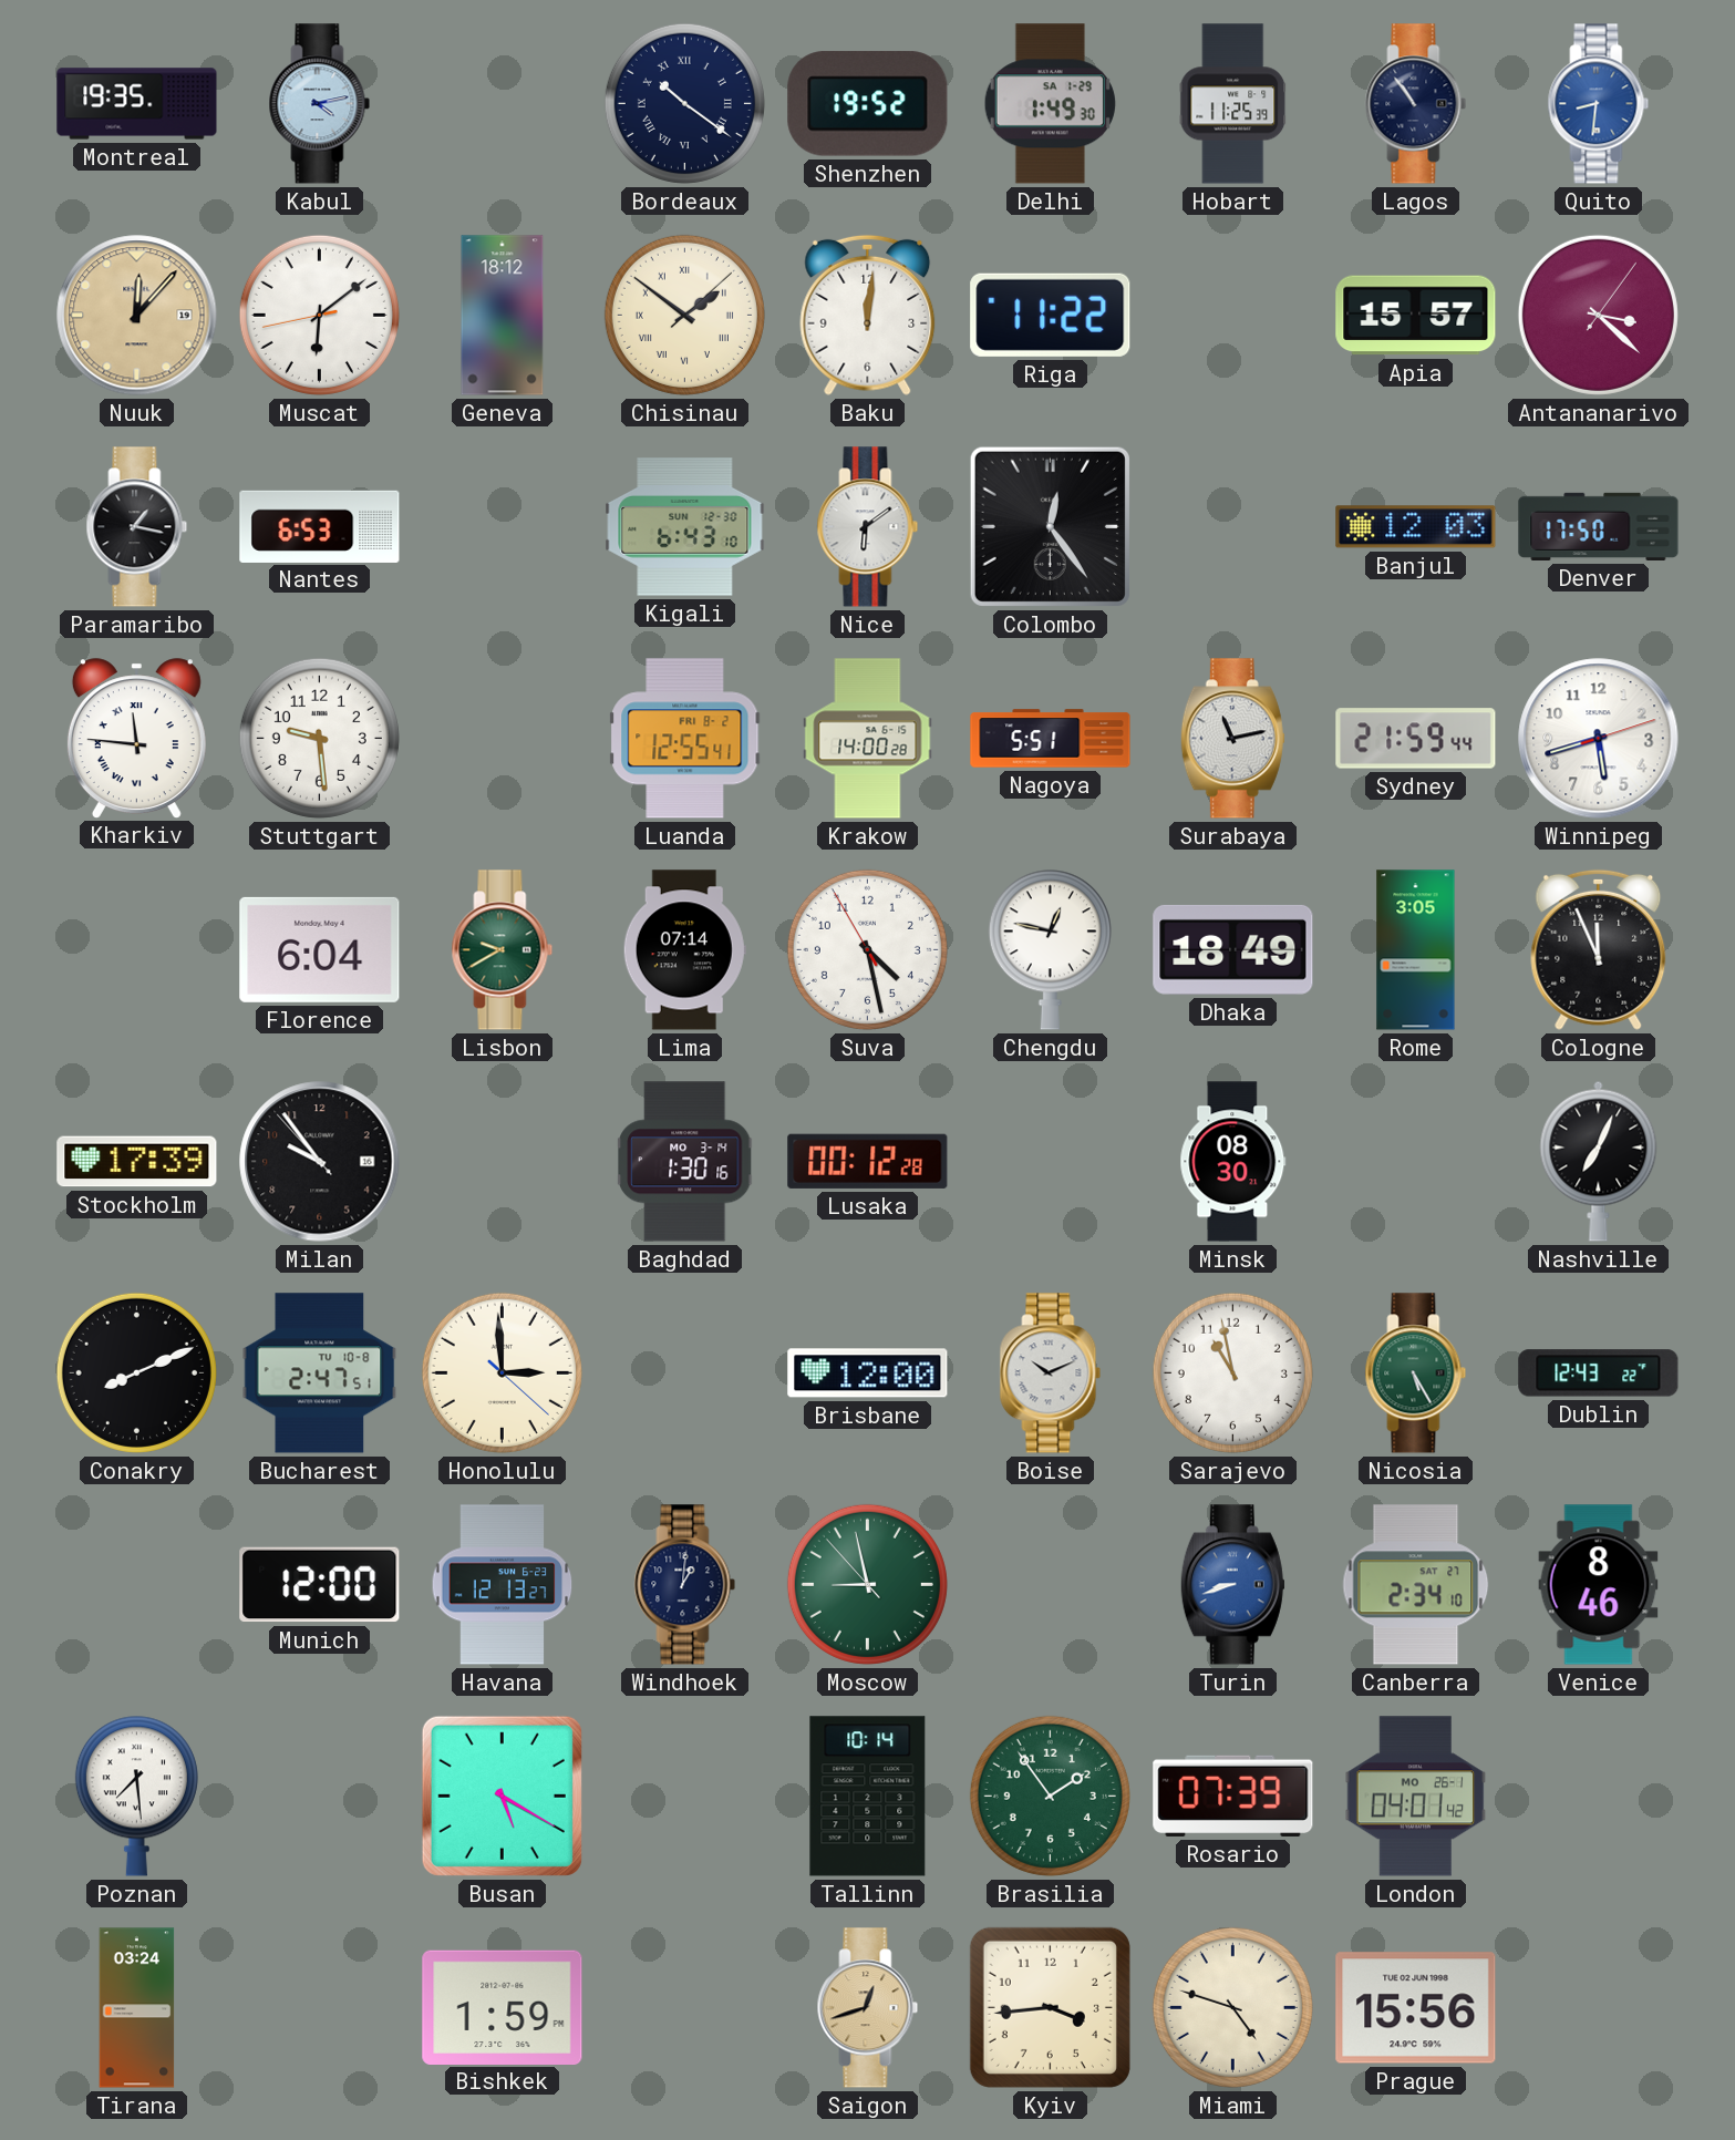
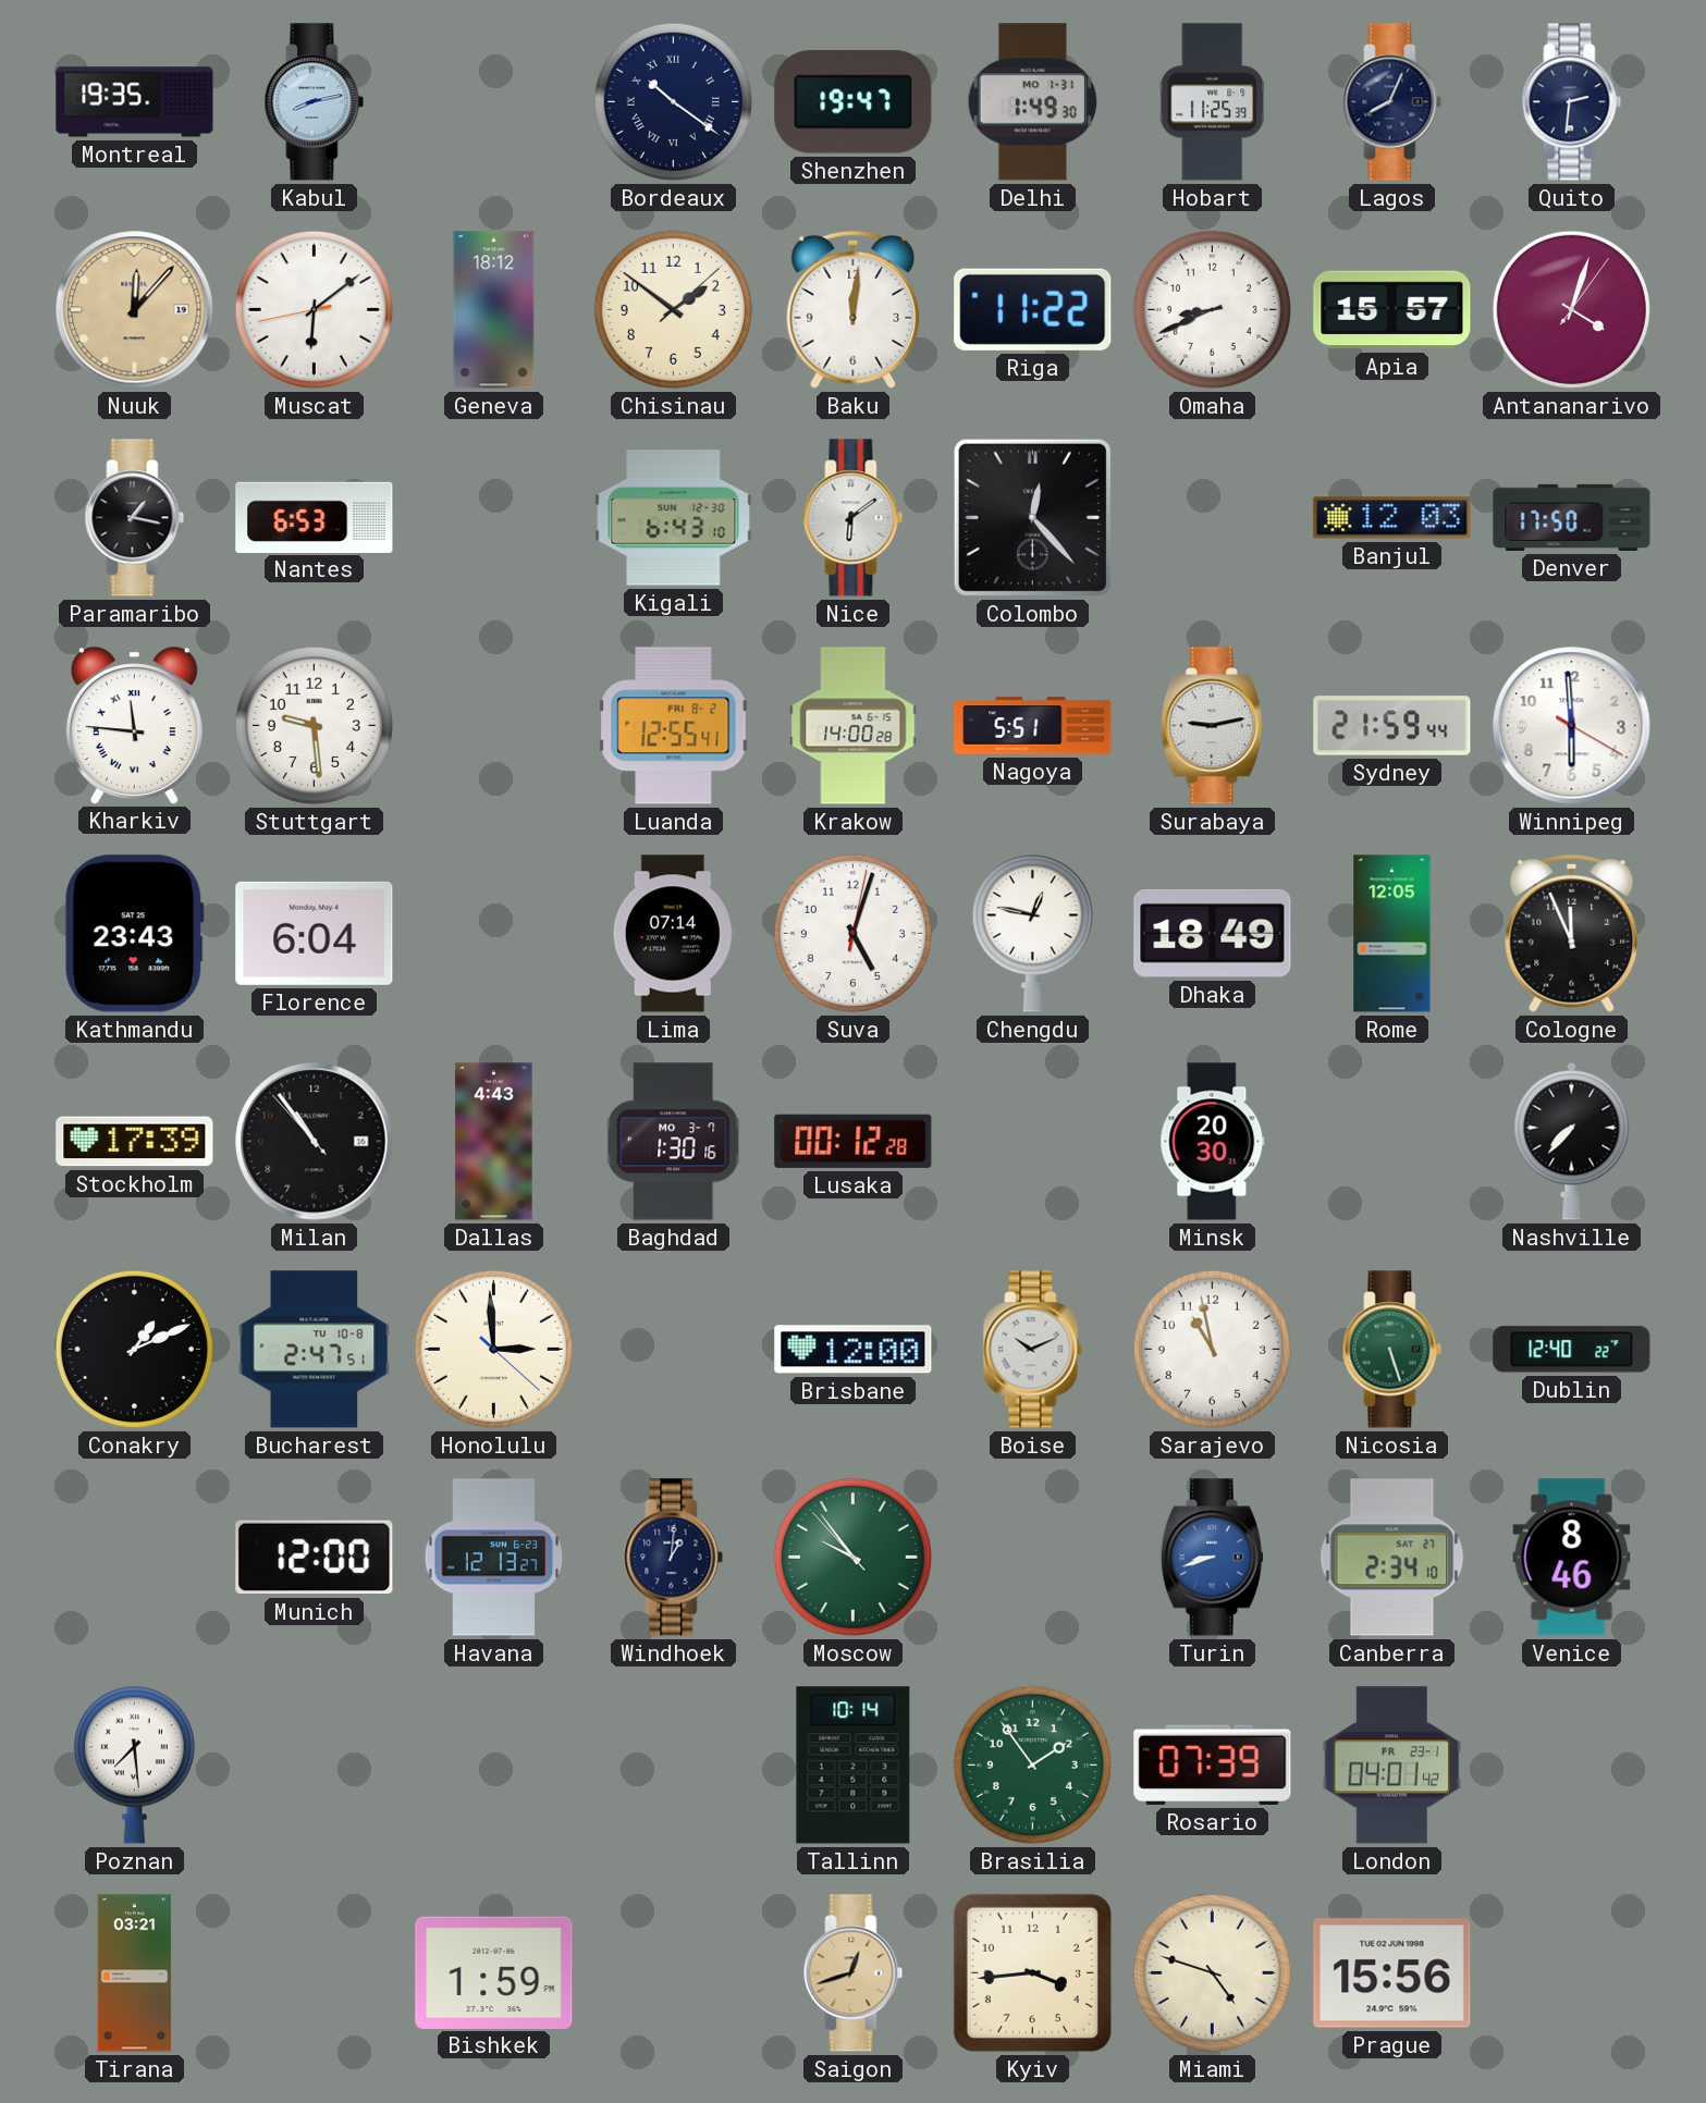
Kabul: 4:13 -> 8:13
Shenzhen: 19:52 -> 19:47
Delhi date: SA 1-29 -> MO 1-31
Lagos: 10:54 -> 8:04
Quito: 8:31 -> 2:31
Quito dial: blue -> navy
Chisinau numerals: Roman -> Arabic
Omaha: none -> 8:41
Antananarivo: 3:22 -> 4:03
Colombo: 12:24 -> 12:23
Surabaya: 11:13 -> 9:13
Winnipeg: 5:42 -> 5:59
Kathmandu: none -> 23:43
Lisbon: 9:40 -> none
Suva: 4:27 -> 5:03
Rome: 3:05 -> 12:05
Milan: 9:53 -> 10:53
Dallas: none -> 4:43
Baghdad date: MO 3-14 -> MO 3-7
Minsk: 08:30 -> 20:30
Nashville: 7:04 -> 7:37
Conakry: 8:11 -> 1:11
Nicosia: 5:25 -> 5:27
Dublin: 12:43 -> 12:40
Moscow: 8:57 -> 9:53
Busan: 5:20 -> none
London date: MO 26-1 -> FR 23-1
Tirana: 03:24 -> 03:21
